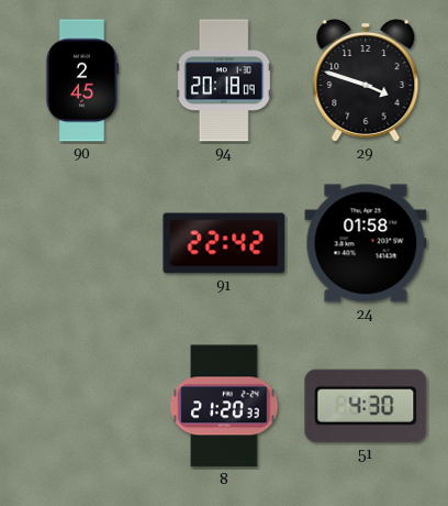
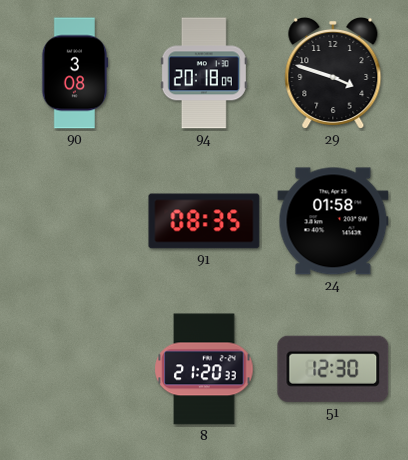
90: 2:45 -> 3:08
91: 22:42 -> 08:35
51: 4:30 -> 12:30
